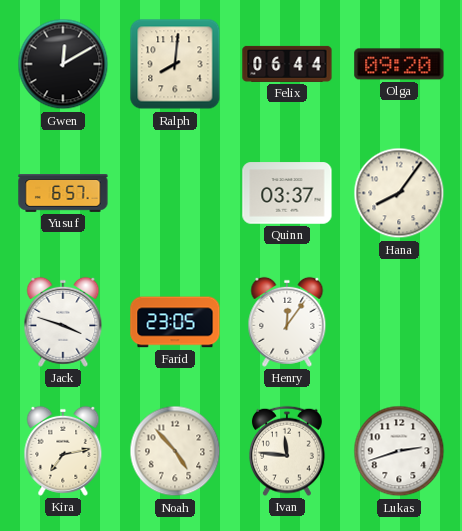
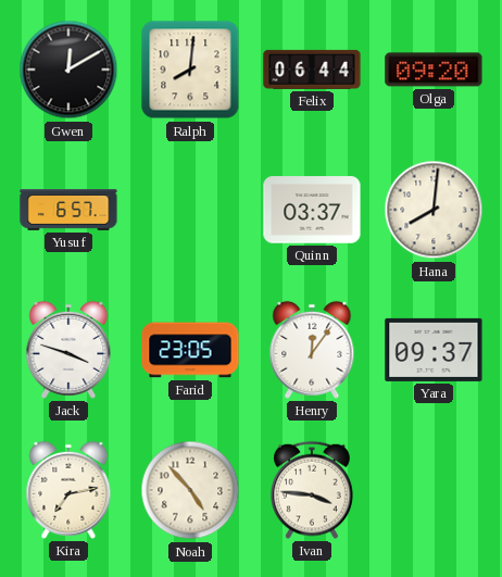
Hana: 8:06 -> 8:01
Yara: none -> 09:37
Ivan: 11:46 -> 3:46
Lukas: 2:42 -> none
